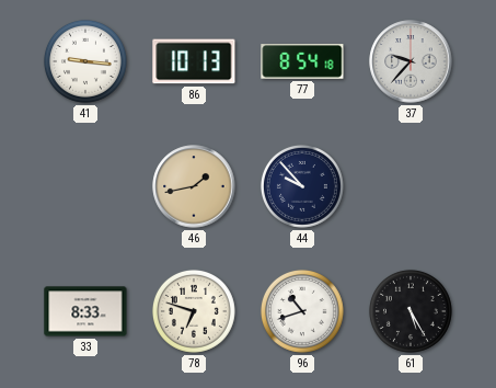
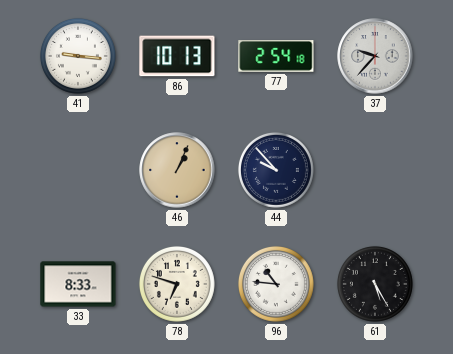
77: 8:54 -> 2:54
46: 1:43 -> 1:04
96: 10:42 -> 10:46
